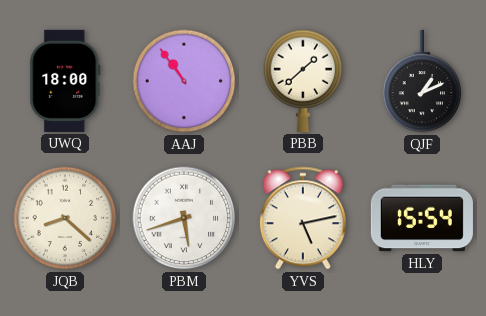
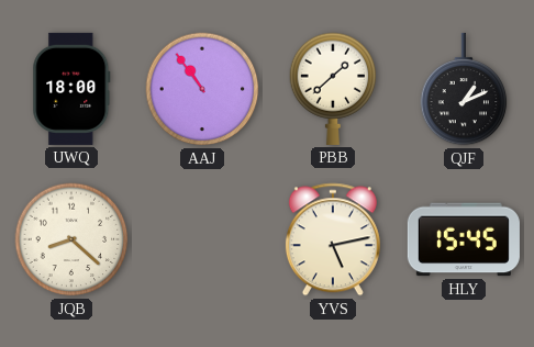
PBM: 5:42 -> none
HLY: 15:54 -> 15:45
